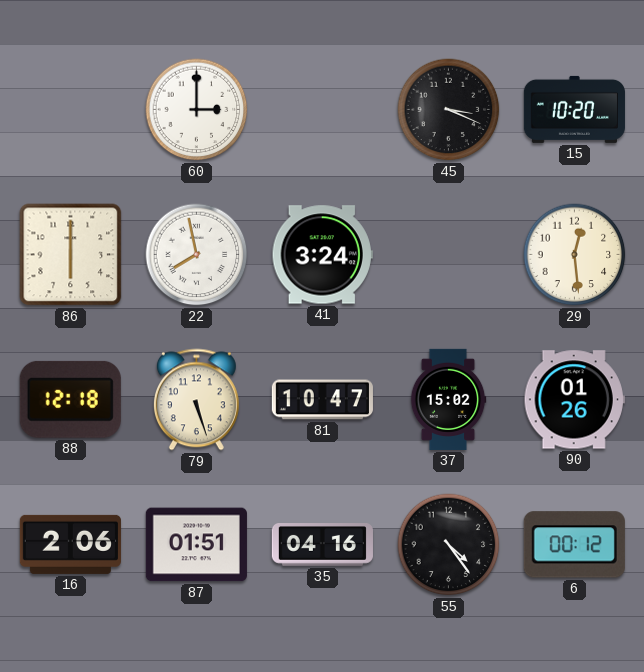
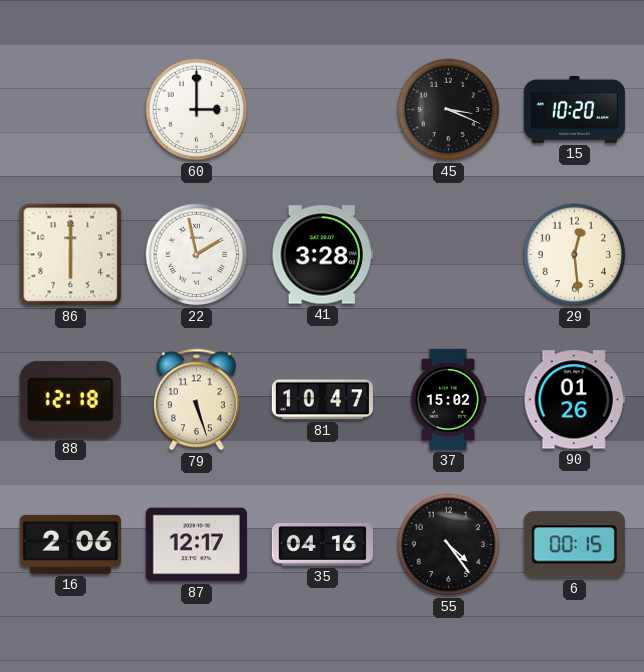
22: 7:58 -> 1:58
41: 3:24 -> 3:28
87: 01:51 -> 12:17
6: 00:12 -> 00:15
